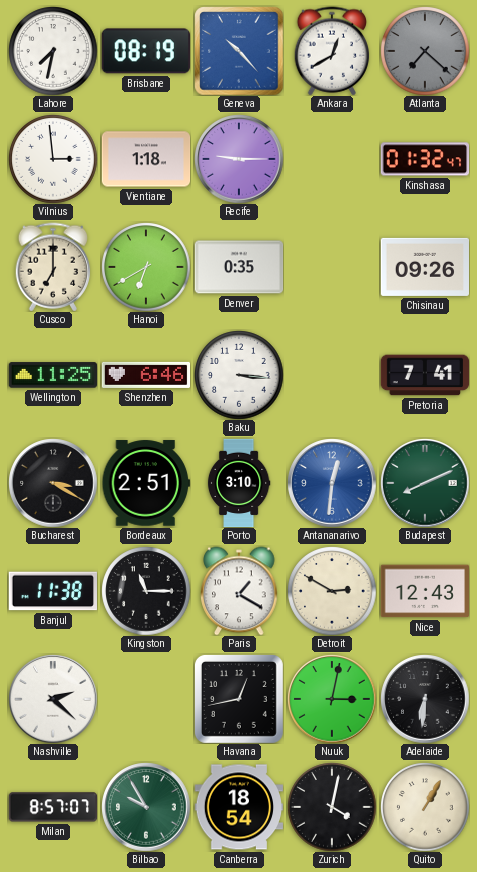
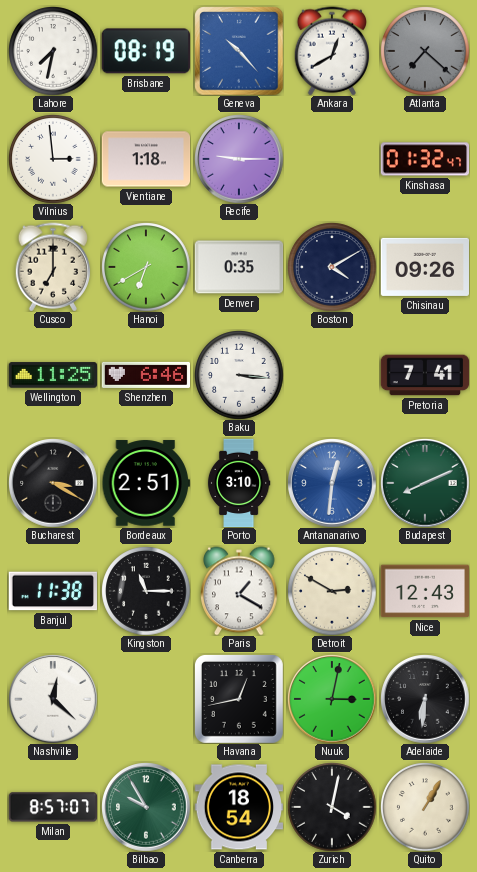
Boston: none -> 4:10
Nashville: 2:22 -> 12:22
